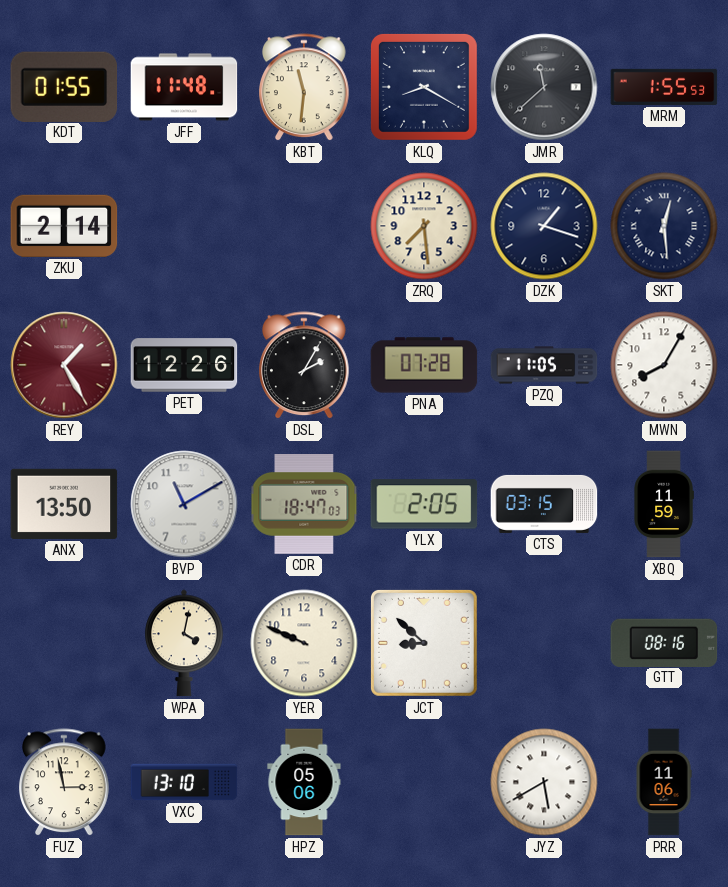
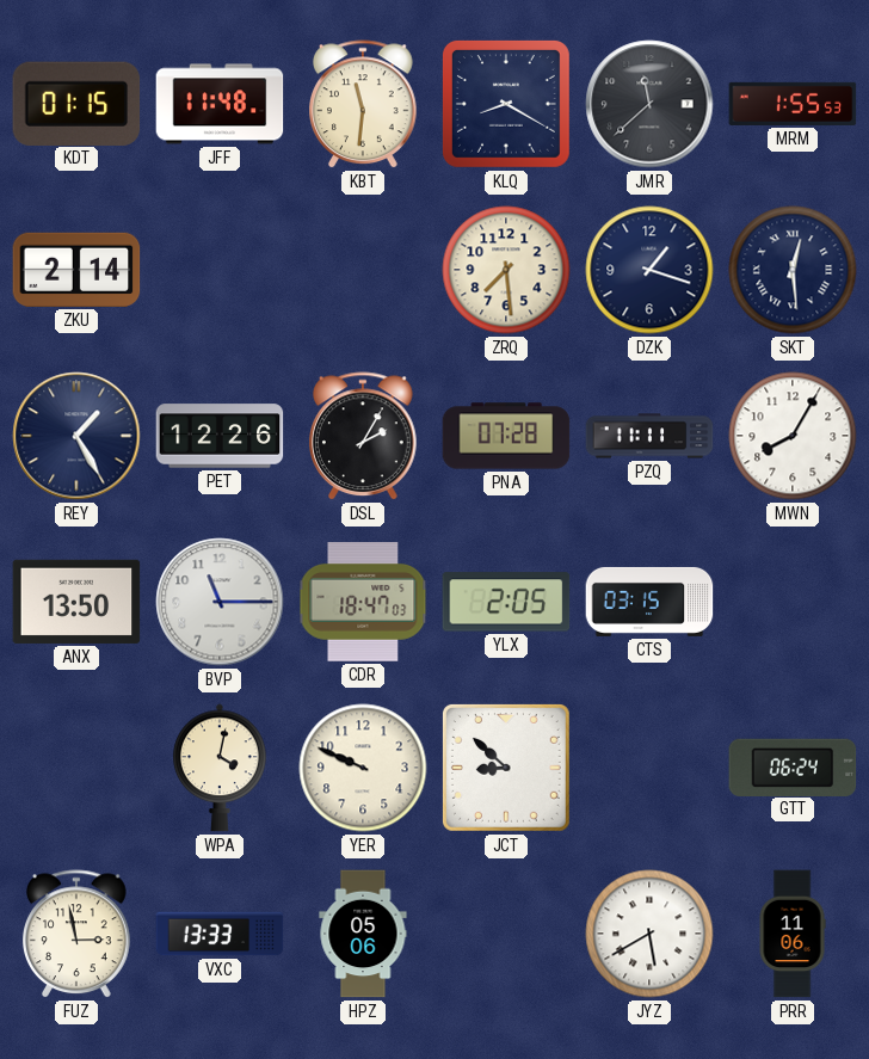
KDT: 01:55 -> 01:15
REY dial: burgundy -> navy
PZQ: 11:05 -> 11:11
BVP: 11:10 -> 11:15
XBQ: 11:59 -> none
GTT: 08:16 -> 06:24
VXC: 13:10 -> 13:33
